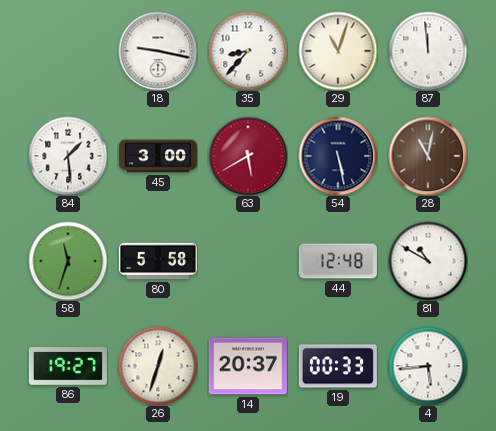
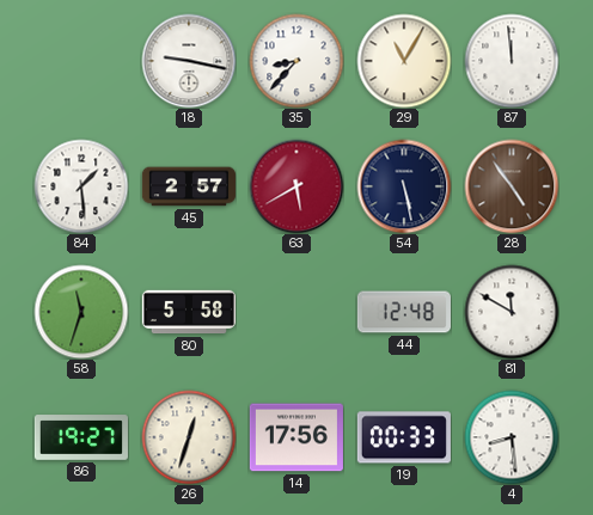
29: 11:03 -> 11:05
45: 3:00 -> 2:57
28: 11:02 -> 4:54
81: 10:50 -> 11:50
14: 20:37 -> 17:56
4: 5:44 -> 8:29
